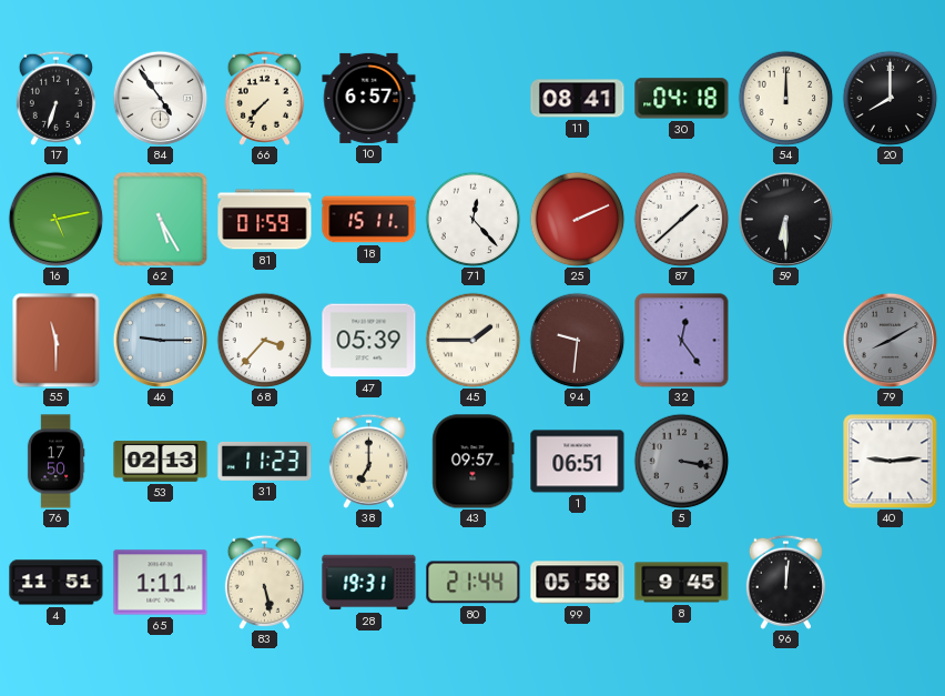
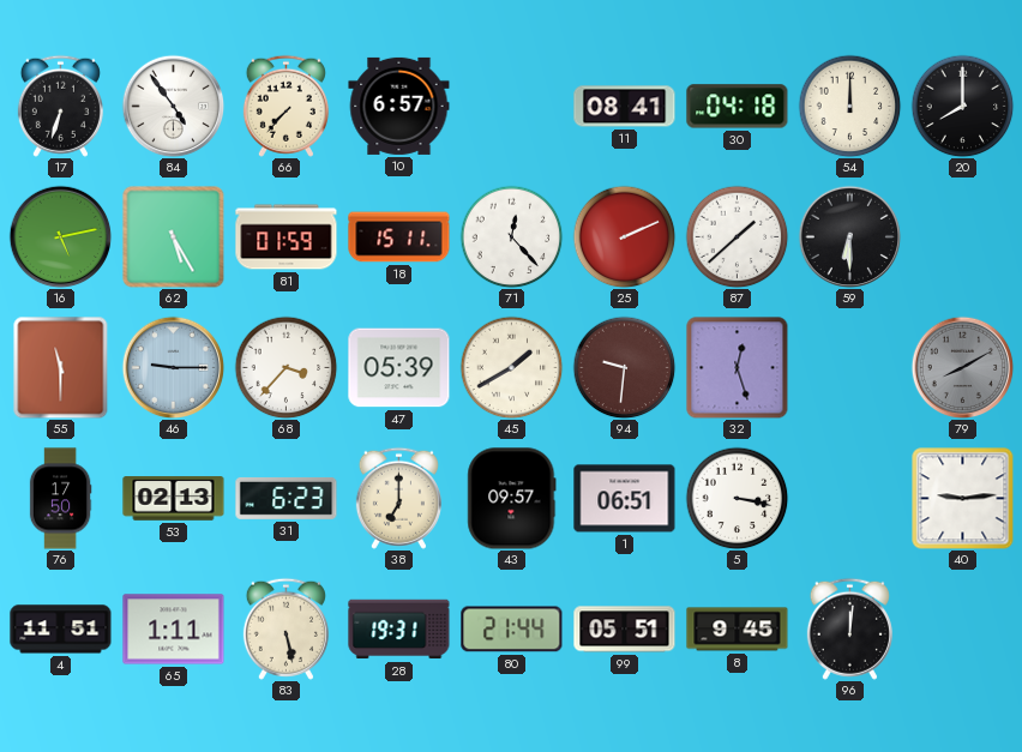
45: 1:45 -> 1:40
32: 12:24 -> 12:27
31: 11:23 -> 6:23
5 dial: grey -> white
99: 05:58 -> 05:51
